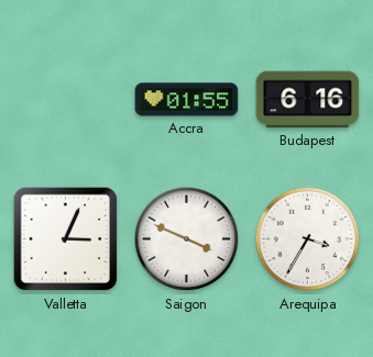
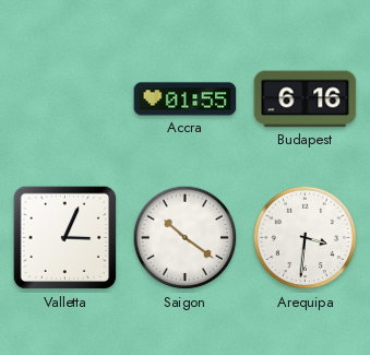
Saigon: 3:49 -> 10:21
Arequipa: 3:35 -> 3:31
